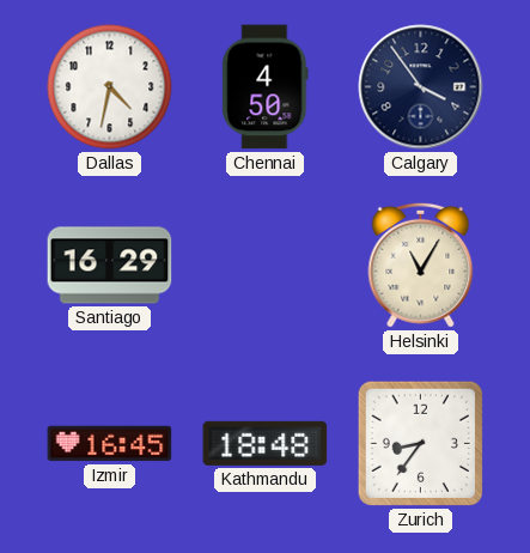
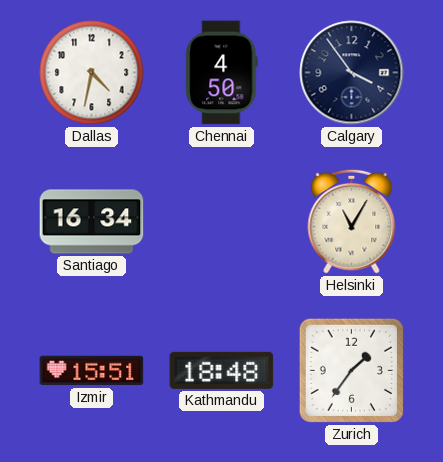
Santiago: 16:29 -> 16:34
Izmir: 16:45 -> 15:51
Zurich: 8:36 -> 1:36
